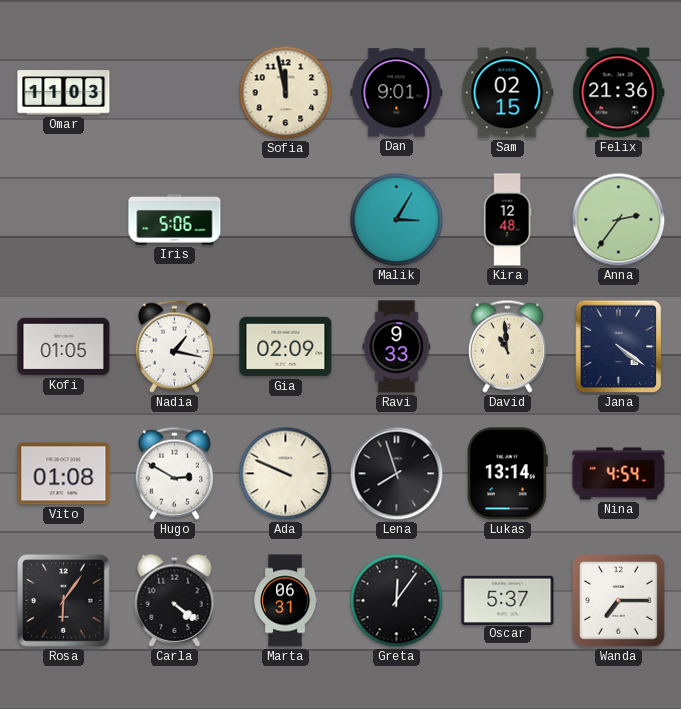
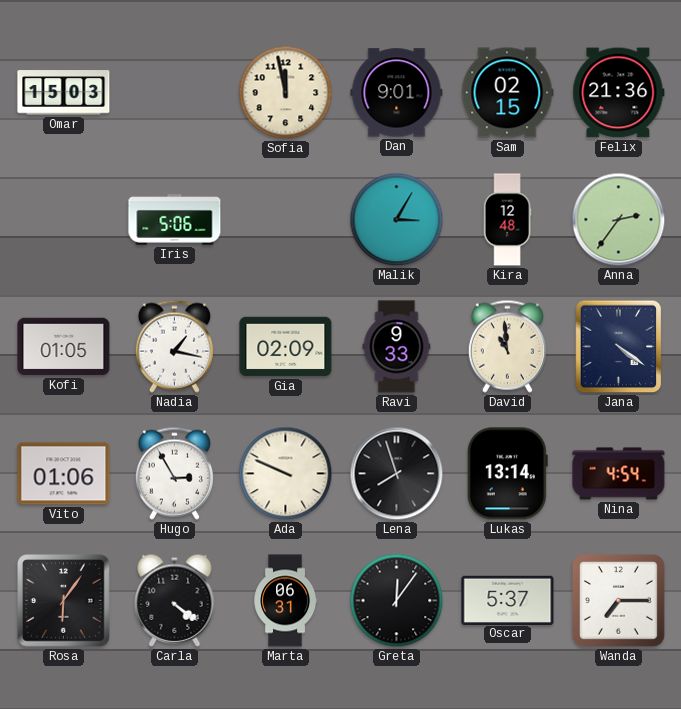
Omar: 11:03 -> 15:03
Vito: 01:08 -> 01:06
Hugo: 2:50 -> 2:55
